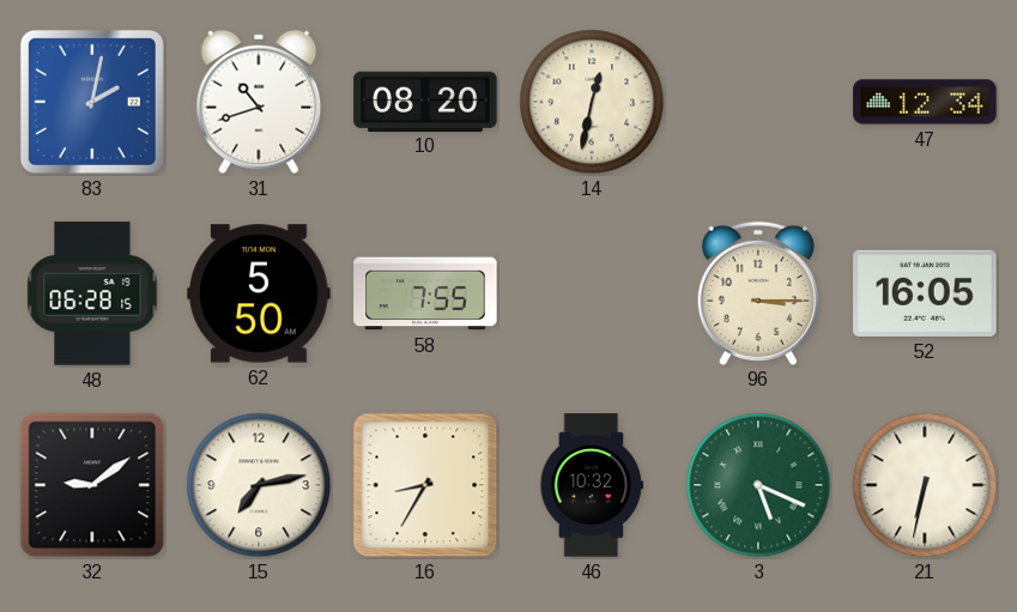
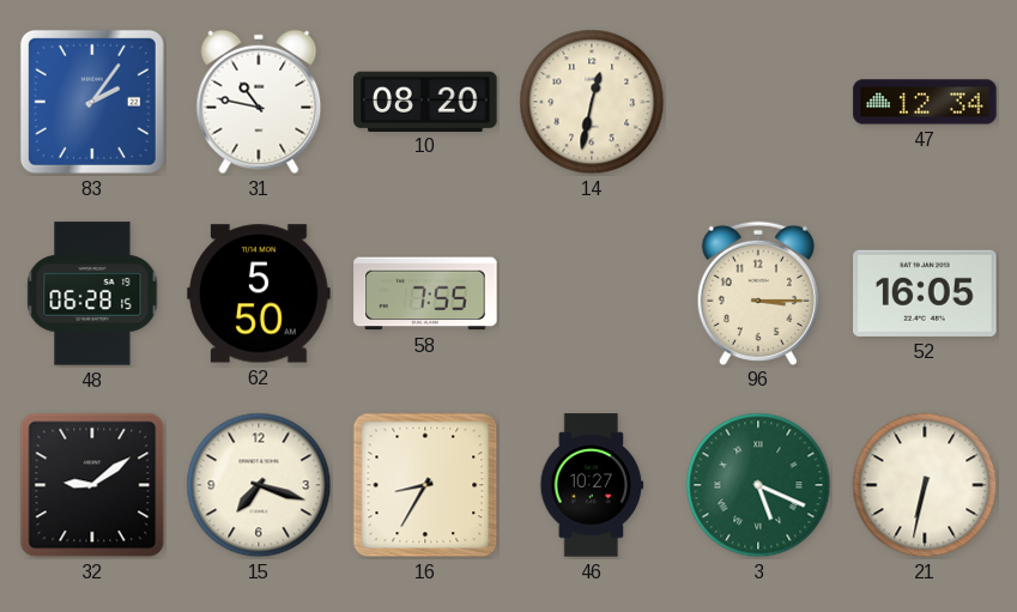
83: 2:02 -> 2:06
31: 10:42 -> 10:47
15: 7:13 -> 7:18
46: 10:32 -> 10:27
